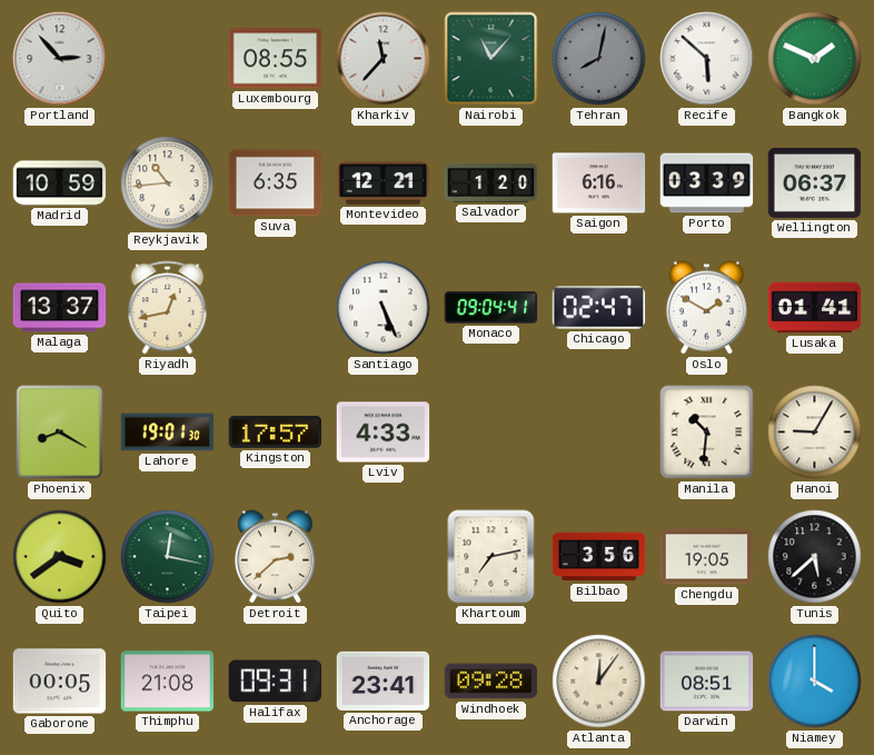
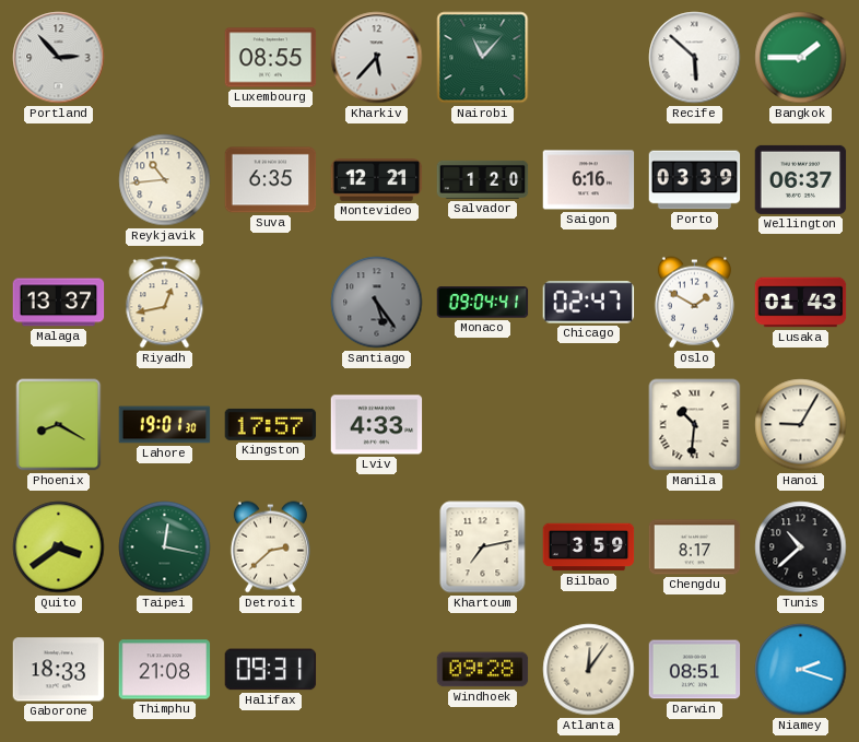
Kharkiv: 11:37 -> 5:37
Tehran: 8:02 -> none
Bangkok: 1:49 -> 1:45
Madrid: 10:59 -> none
Santiago: 5:26 -> 5:24
Santiago dial: white -> grey
Lusaka: 01:41 -> 01:43
Bilbao: 3:56 -> 3:59
Chengdu: 19:05 -> 8:17
Tunis: 5:38 -> 10:38
Gaborone: 00:05 -> 18:33
Anchorage: 23:41 -> none
Niamey: 4:00 -> 2:18
